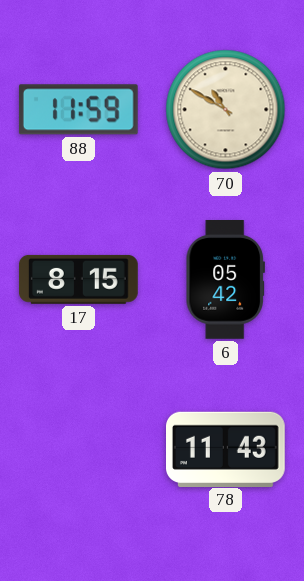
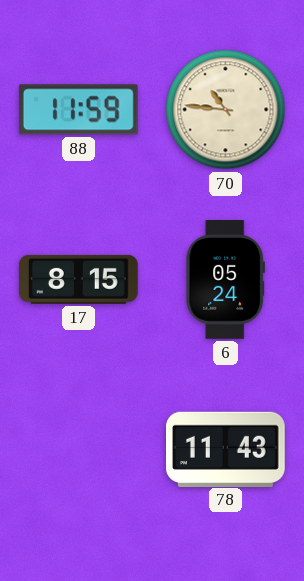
70: 10:50 -> 10:46
6: 05:42 -> 05:24
